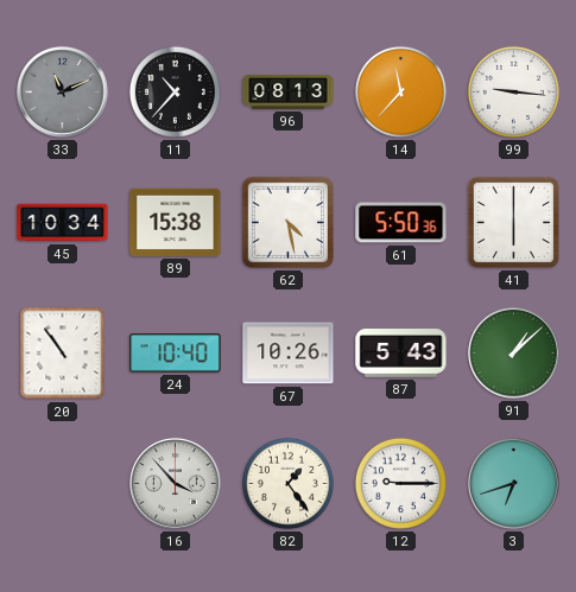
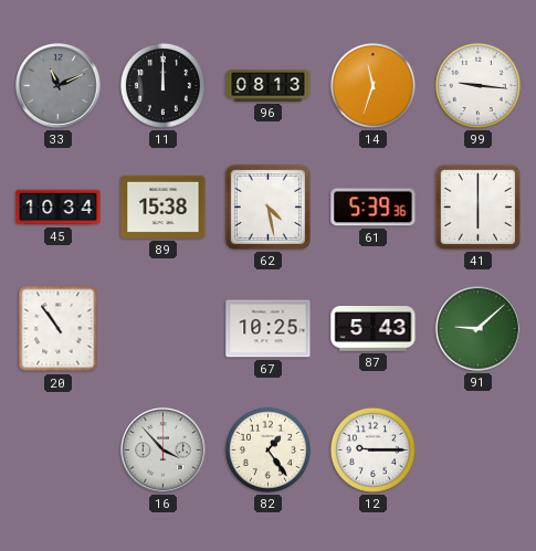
11: 10:37 -> 12:00
14: 11:37 -> 11:33
61: 5:50 -> 5:39
24: 10:40 -> none
67: 10:26 -> 10:25
91: 1:08 -> 9:08
3: 6:42 -> none
